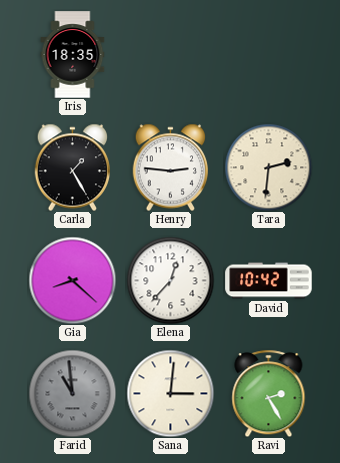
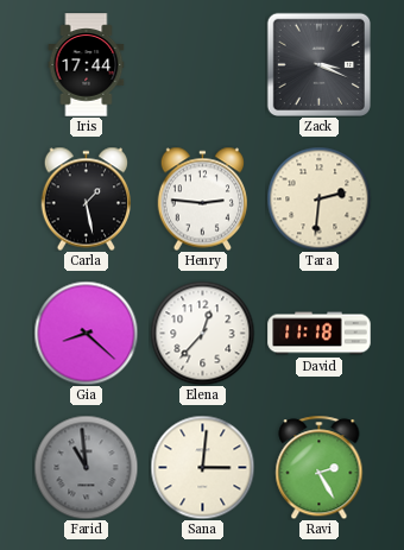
Iris: 18:35 -> 17:44
Zack: none -> 3:19
Carla: 1:25 -> 1:28
David: 10:42 -> 11:18
